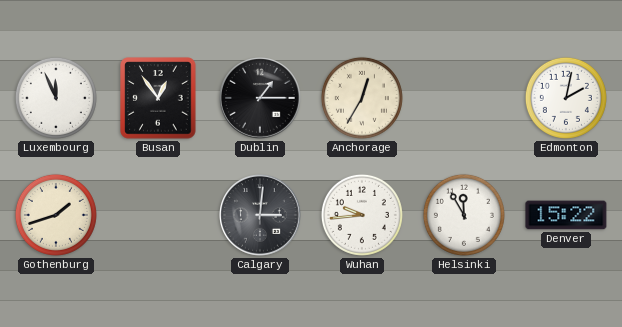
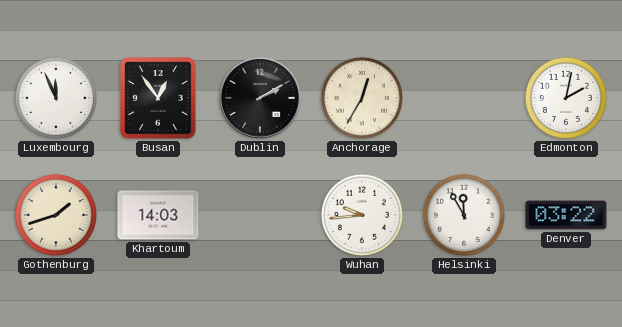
Dublin: 1:15 -> 2:10
Khartoum: none -> 14:03
Calgary: 3:01 -> none
Denver: 15:22 -> 03:22
